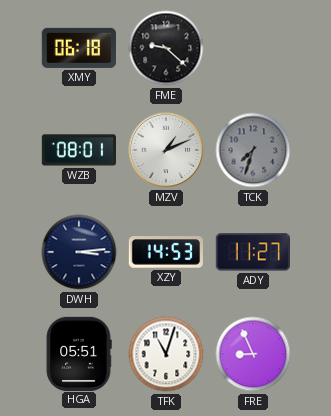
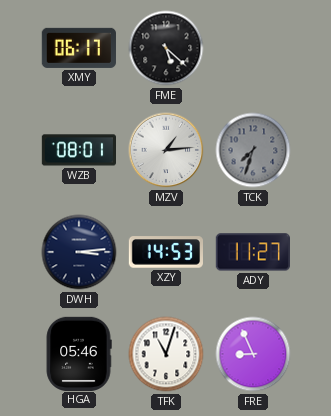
XMY: 06:18 -> 06:17
FME: 9:22 -> 5:22
MZV: 1:11 -> 1:14
HGA: 05:51 -> 05:46
